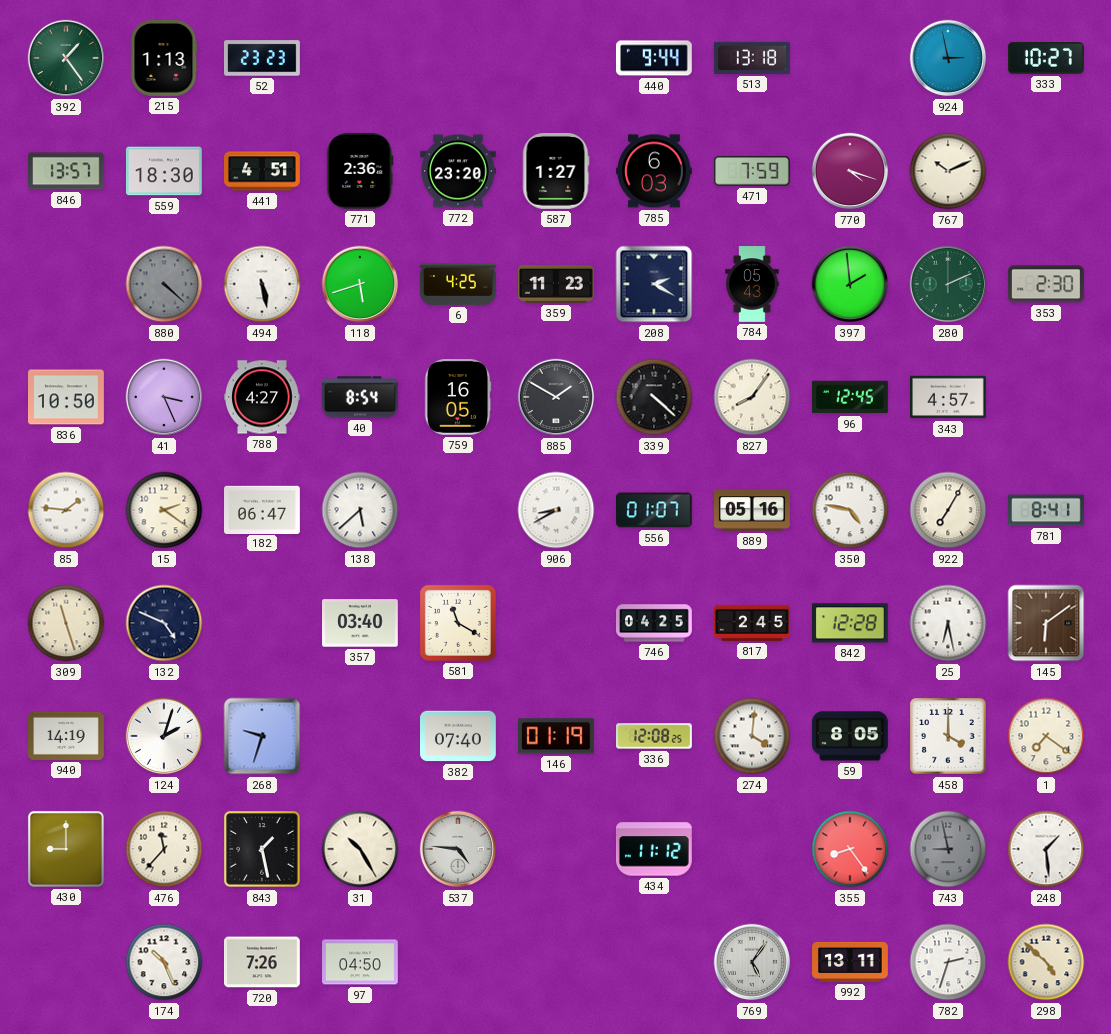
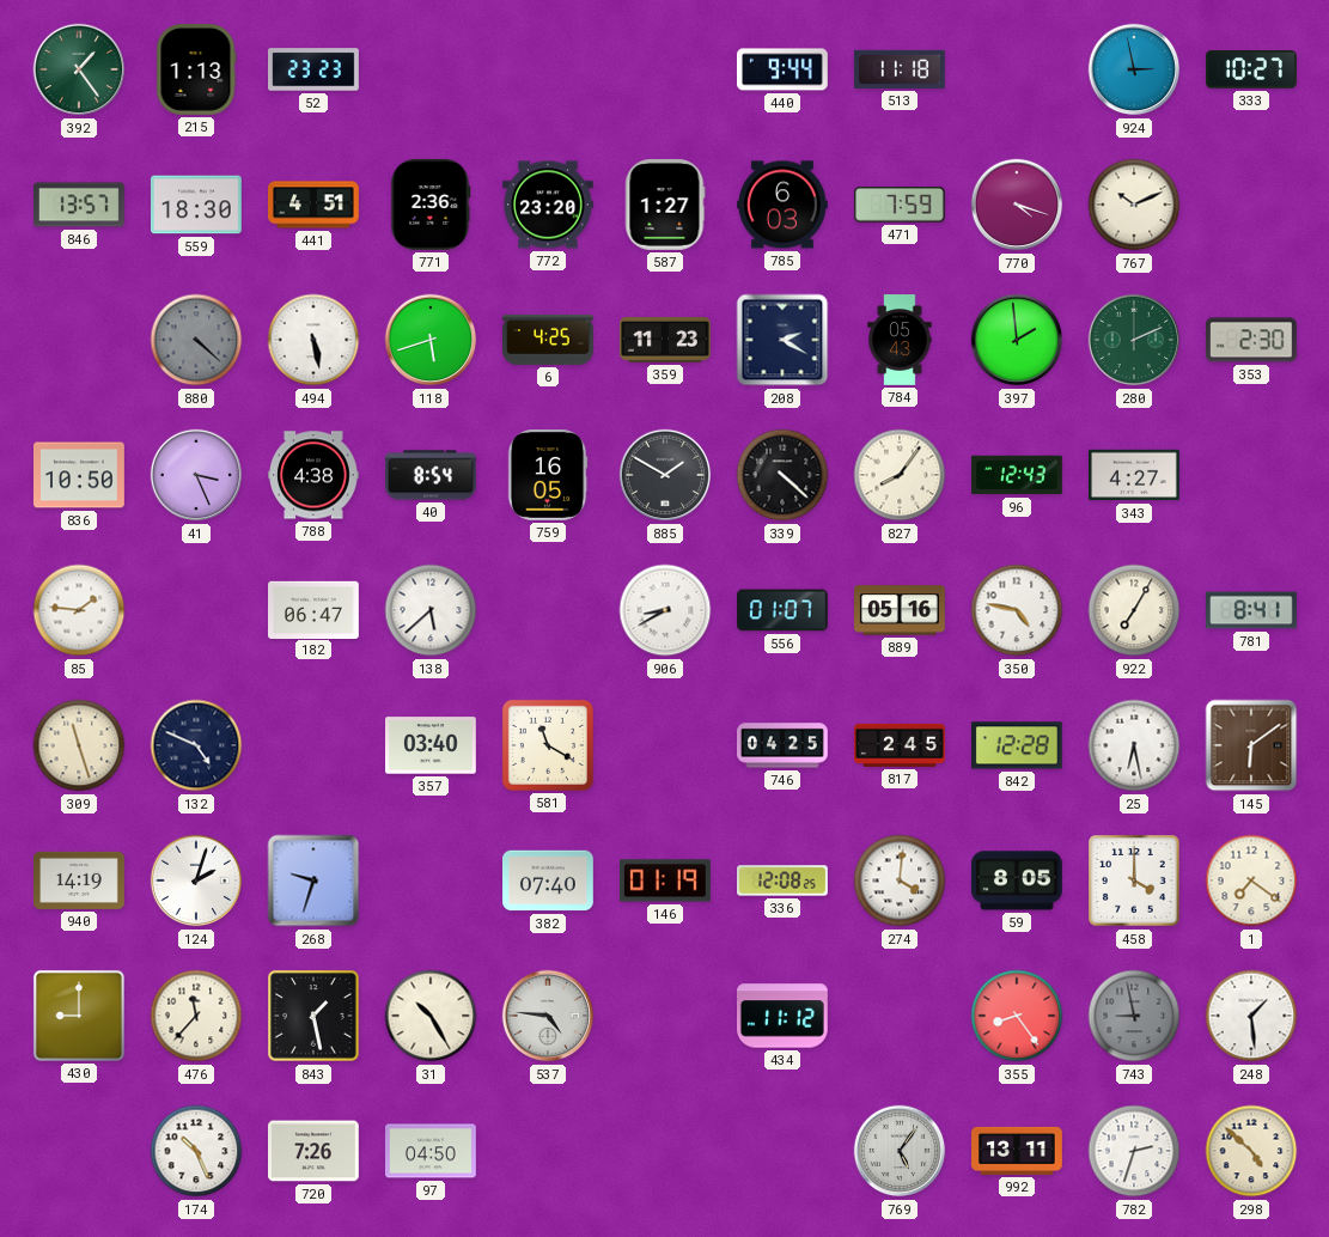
513: 13:18 -> 11:18
788: 4:27 -> 4:38
96: 12:45 -> 12:43
343: 4:57 -> 4:27
15: 2:21 -> none
